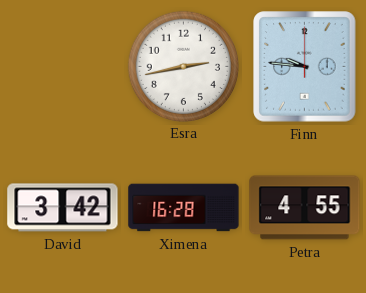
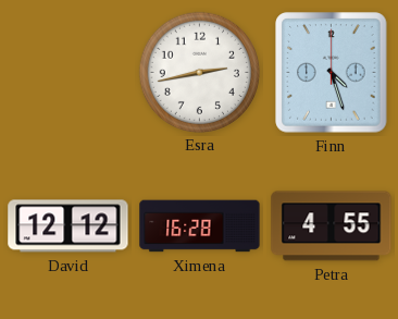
Finn: 9:46 -> 4:27
David: 3:42 -> 12:12
